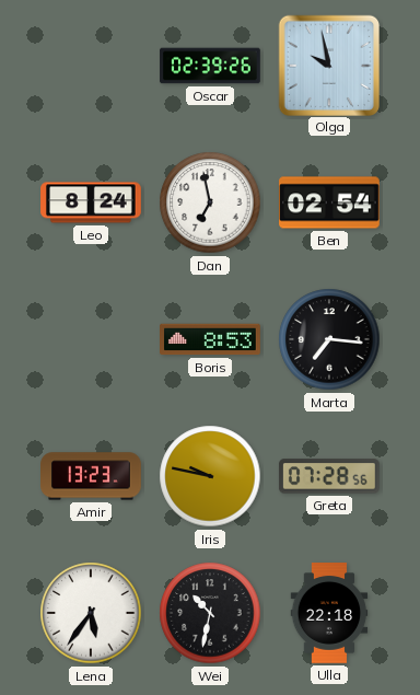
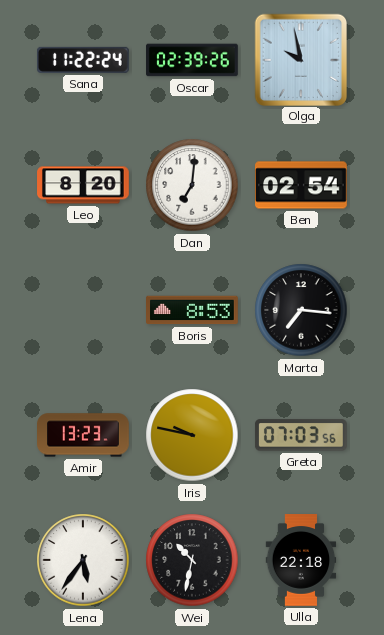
Sana: none -> 11:22
Leo: 8:24 -> 8:20
Dan: 6:58 -> 7:01
Greta: 07:28 -> 07:03
